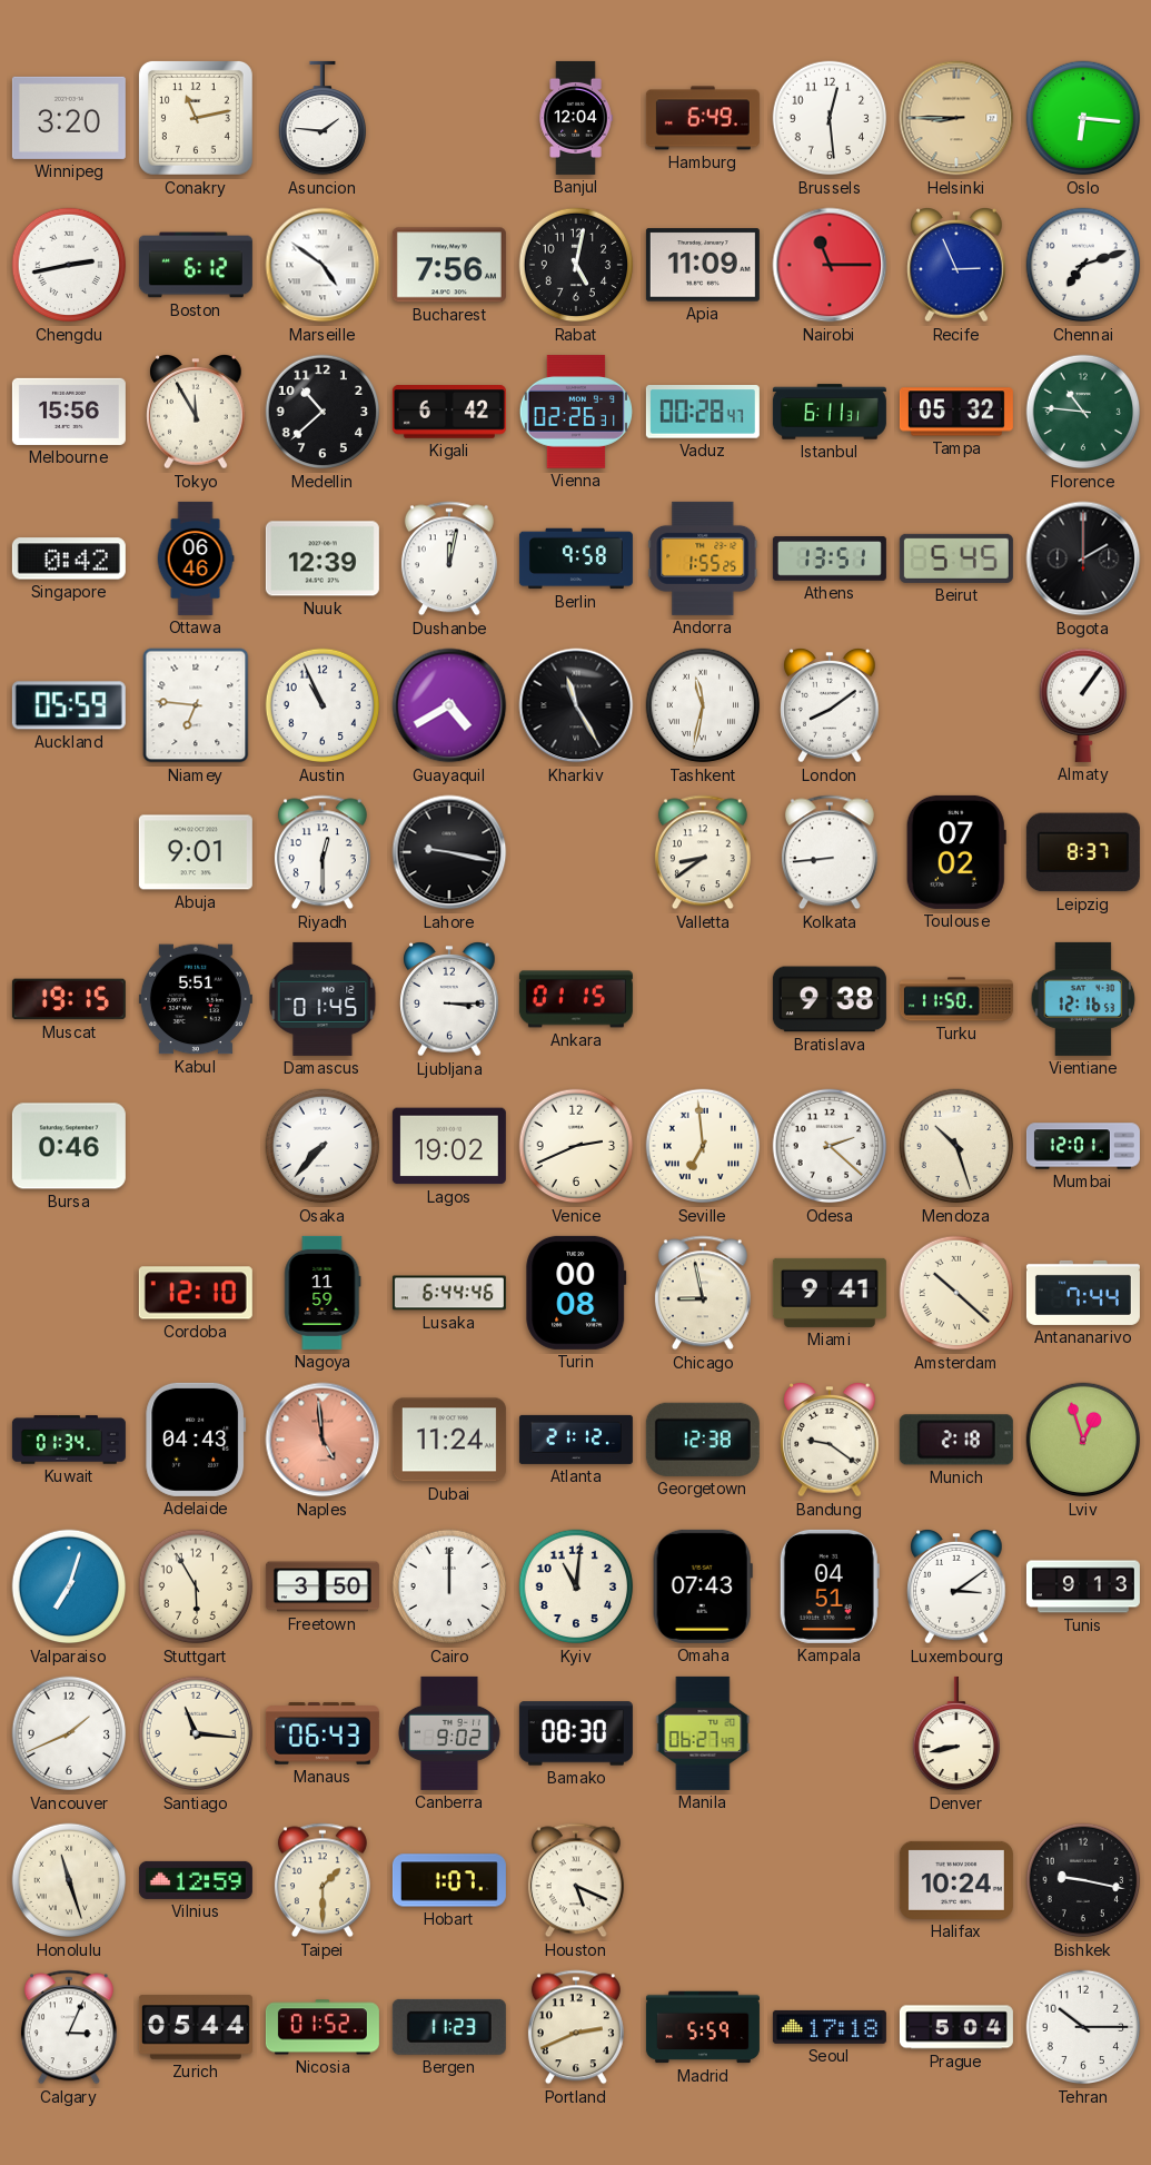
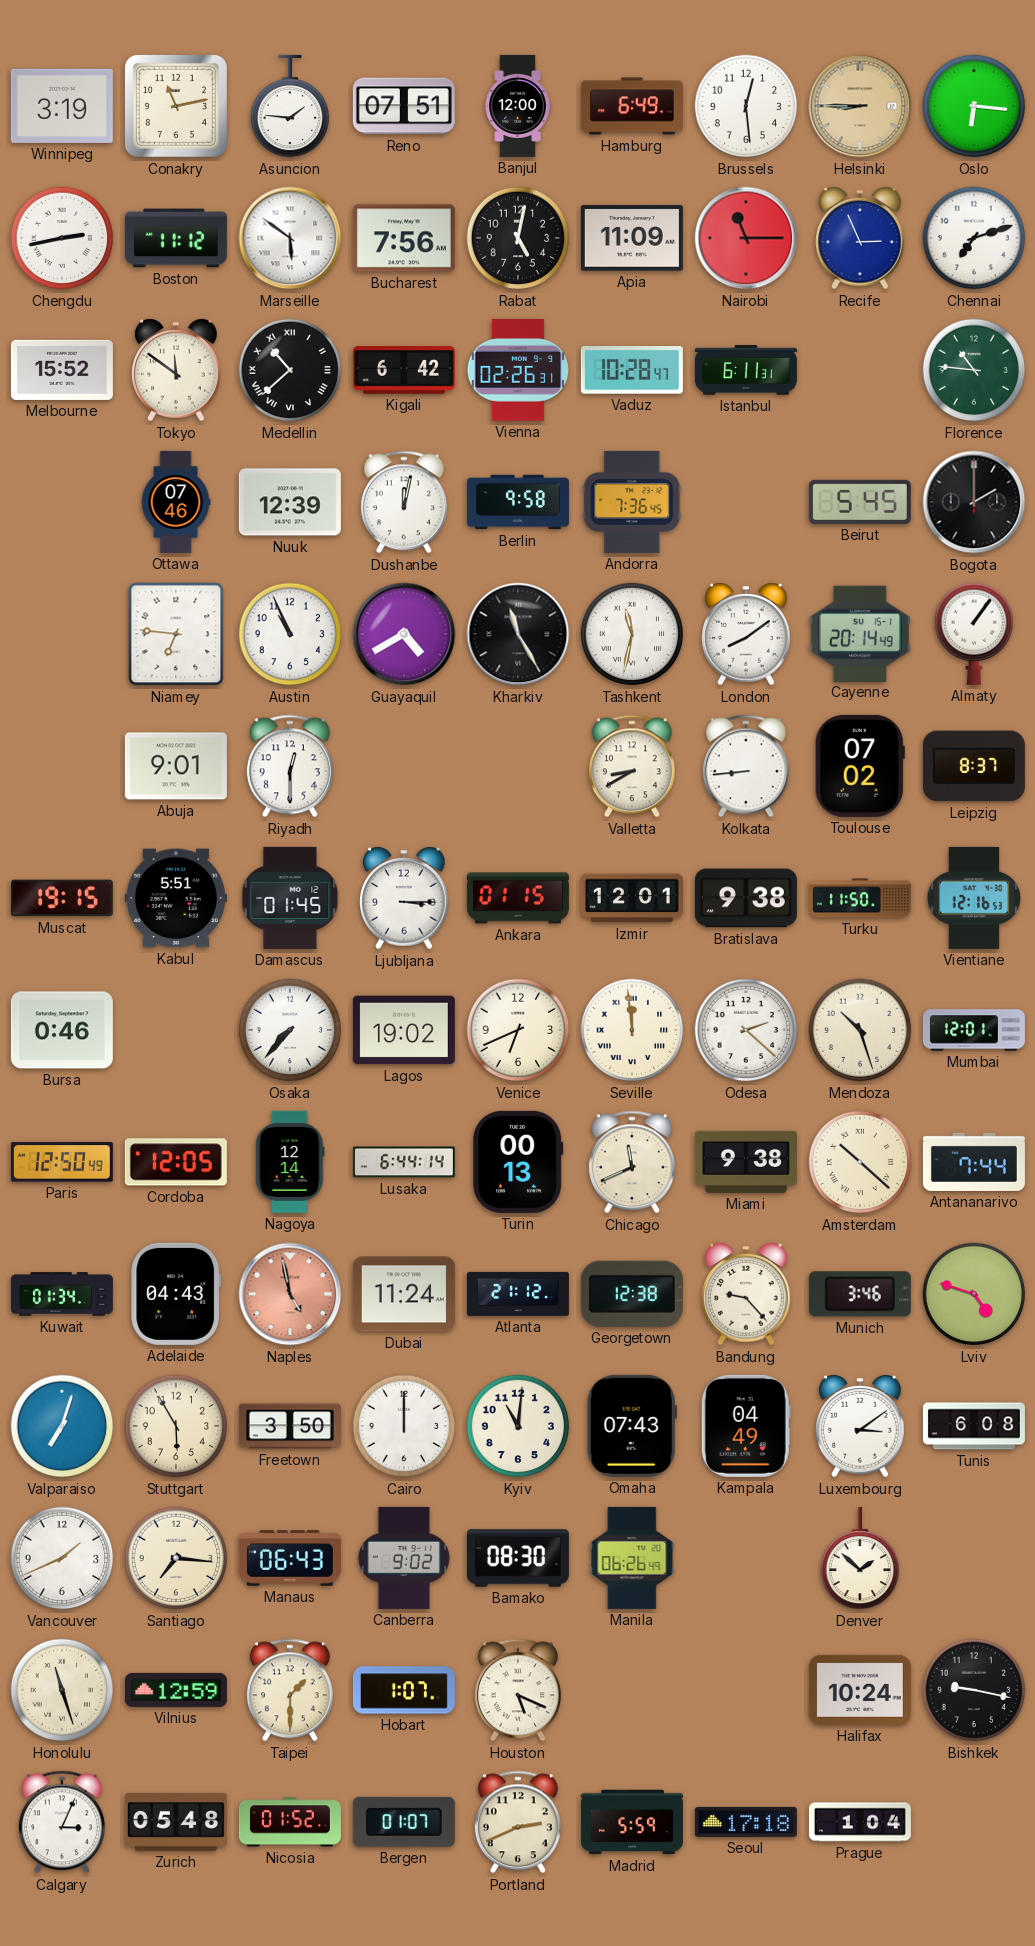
Winnipeg: 3:20 -> 3:19
Reno: none -> 07:51
Banjul: 12:04 -> 12:00
Boston: 6:12 -> 11:12
Marseille: 4:51 -> 5:51
Melbourne: 15:56 -> 15:52
Tokyo: 11:55 -> 11:51
Medellin numerals: Arabic -> Roman
Vaduz: 00:28 -> 10:28
Tampa: 05:32 -> none
Singapore: 0:42 -> none
Ottawa: 06:46 -> 07:46
Andorra: 1:55 -> 7:36
Athens: 13:51 -> none
Auckland: 05:59 -> none
Cayenne: none -> 20:14
Lahore: 9:17 -> none
Valletta: 8:39 -> 8:40
Izmir: none -> 12:01
Venice: 2:41 -> 6:41
Seville: 6:59 -> 11:59
Paris: none -> 12:50
Cordoba: 12:10 -> 12:05
Nagoya: 11:59 -> 12:14
Lusaka: 6:44:46 -> 6:44:14
Turin: 00:08 -> 00:13
Chicago: 8:58 -> 11:41
Miami: 9:41 -> 9:38
Naples: 4:59 -> 4:58
Bandung: 9:21 -> 9:23
Munich: 2:18 -> 3:46
Lviv: 12:57 -> 4:48
Kampala: 04:51 -> 04:49
Tunis: 9:13 -> 6:08
Santiago: 11:16 -> 7:16
Manila: 06:27 -> 06:26
Denver: 8:43 -> 1:52
Zurich: 05:44 -> 05:48
Bergen: 11:23 -> 01:07
Prague: 5:04 -> 1:04
Tehran: 10:15 -> none
